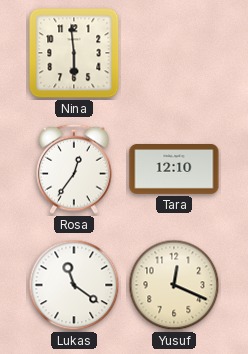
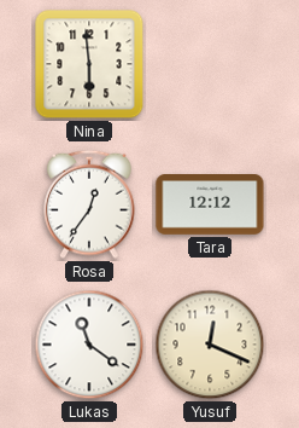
Tara: 12:10 -> 12:12
